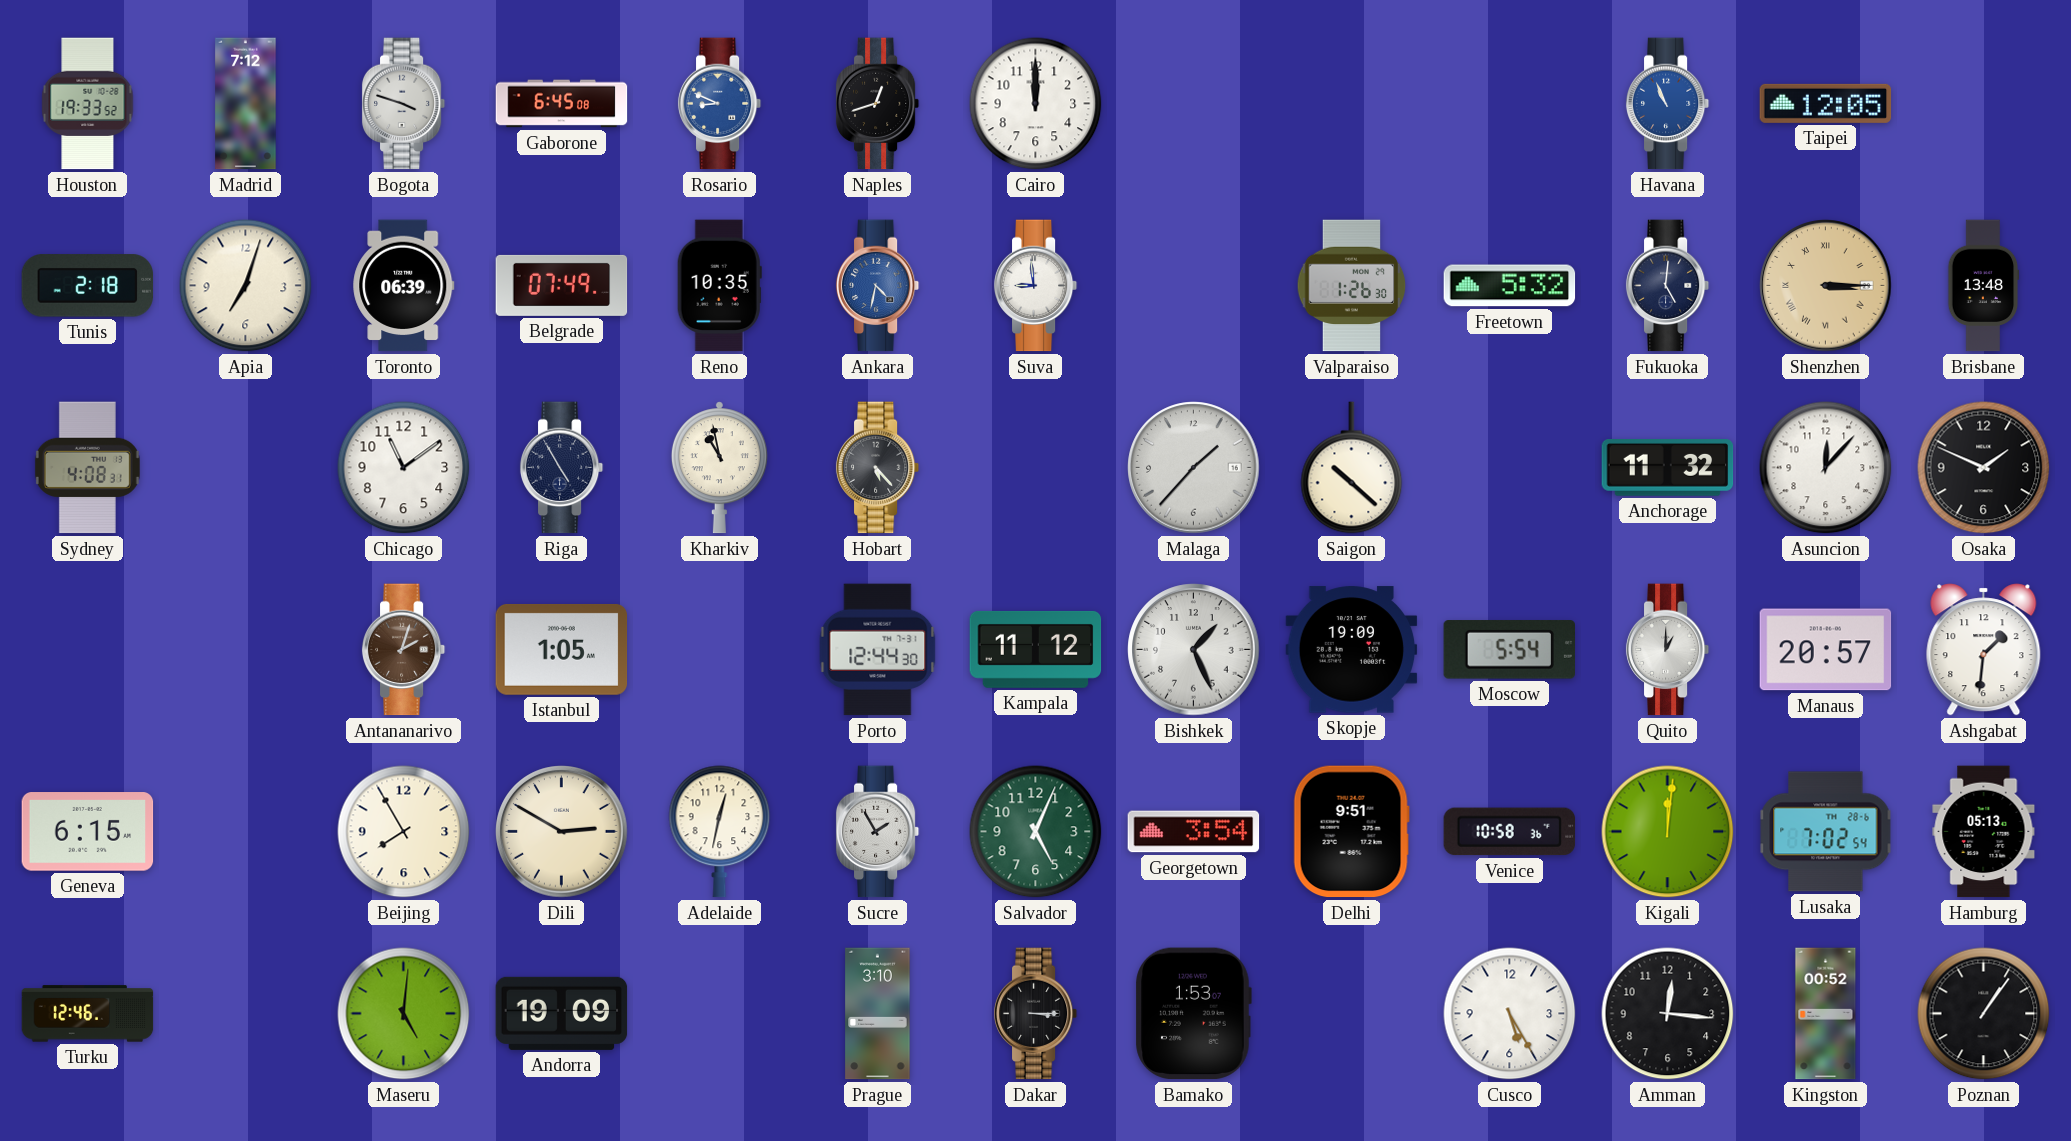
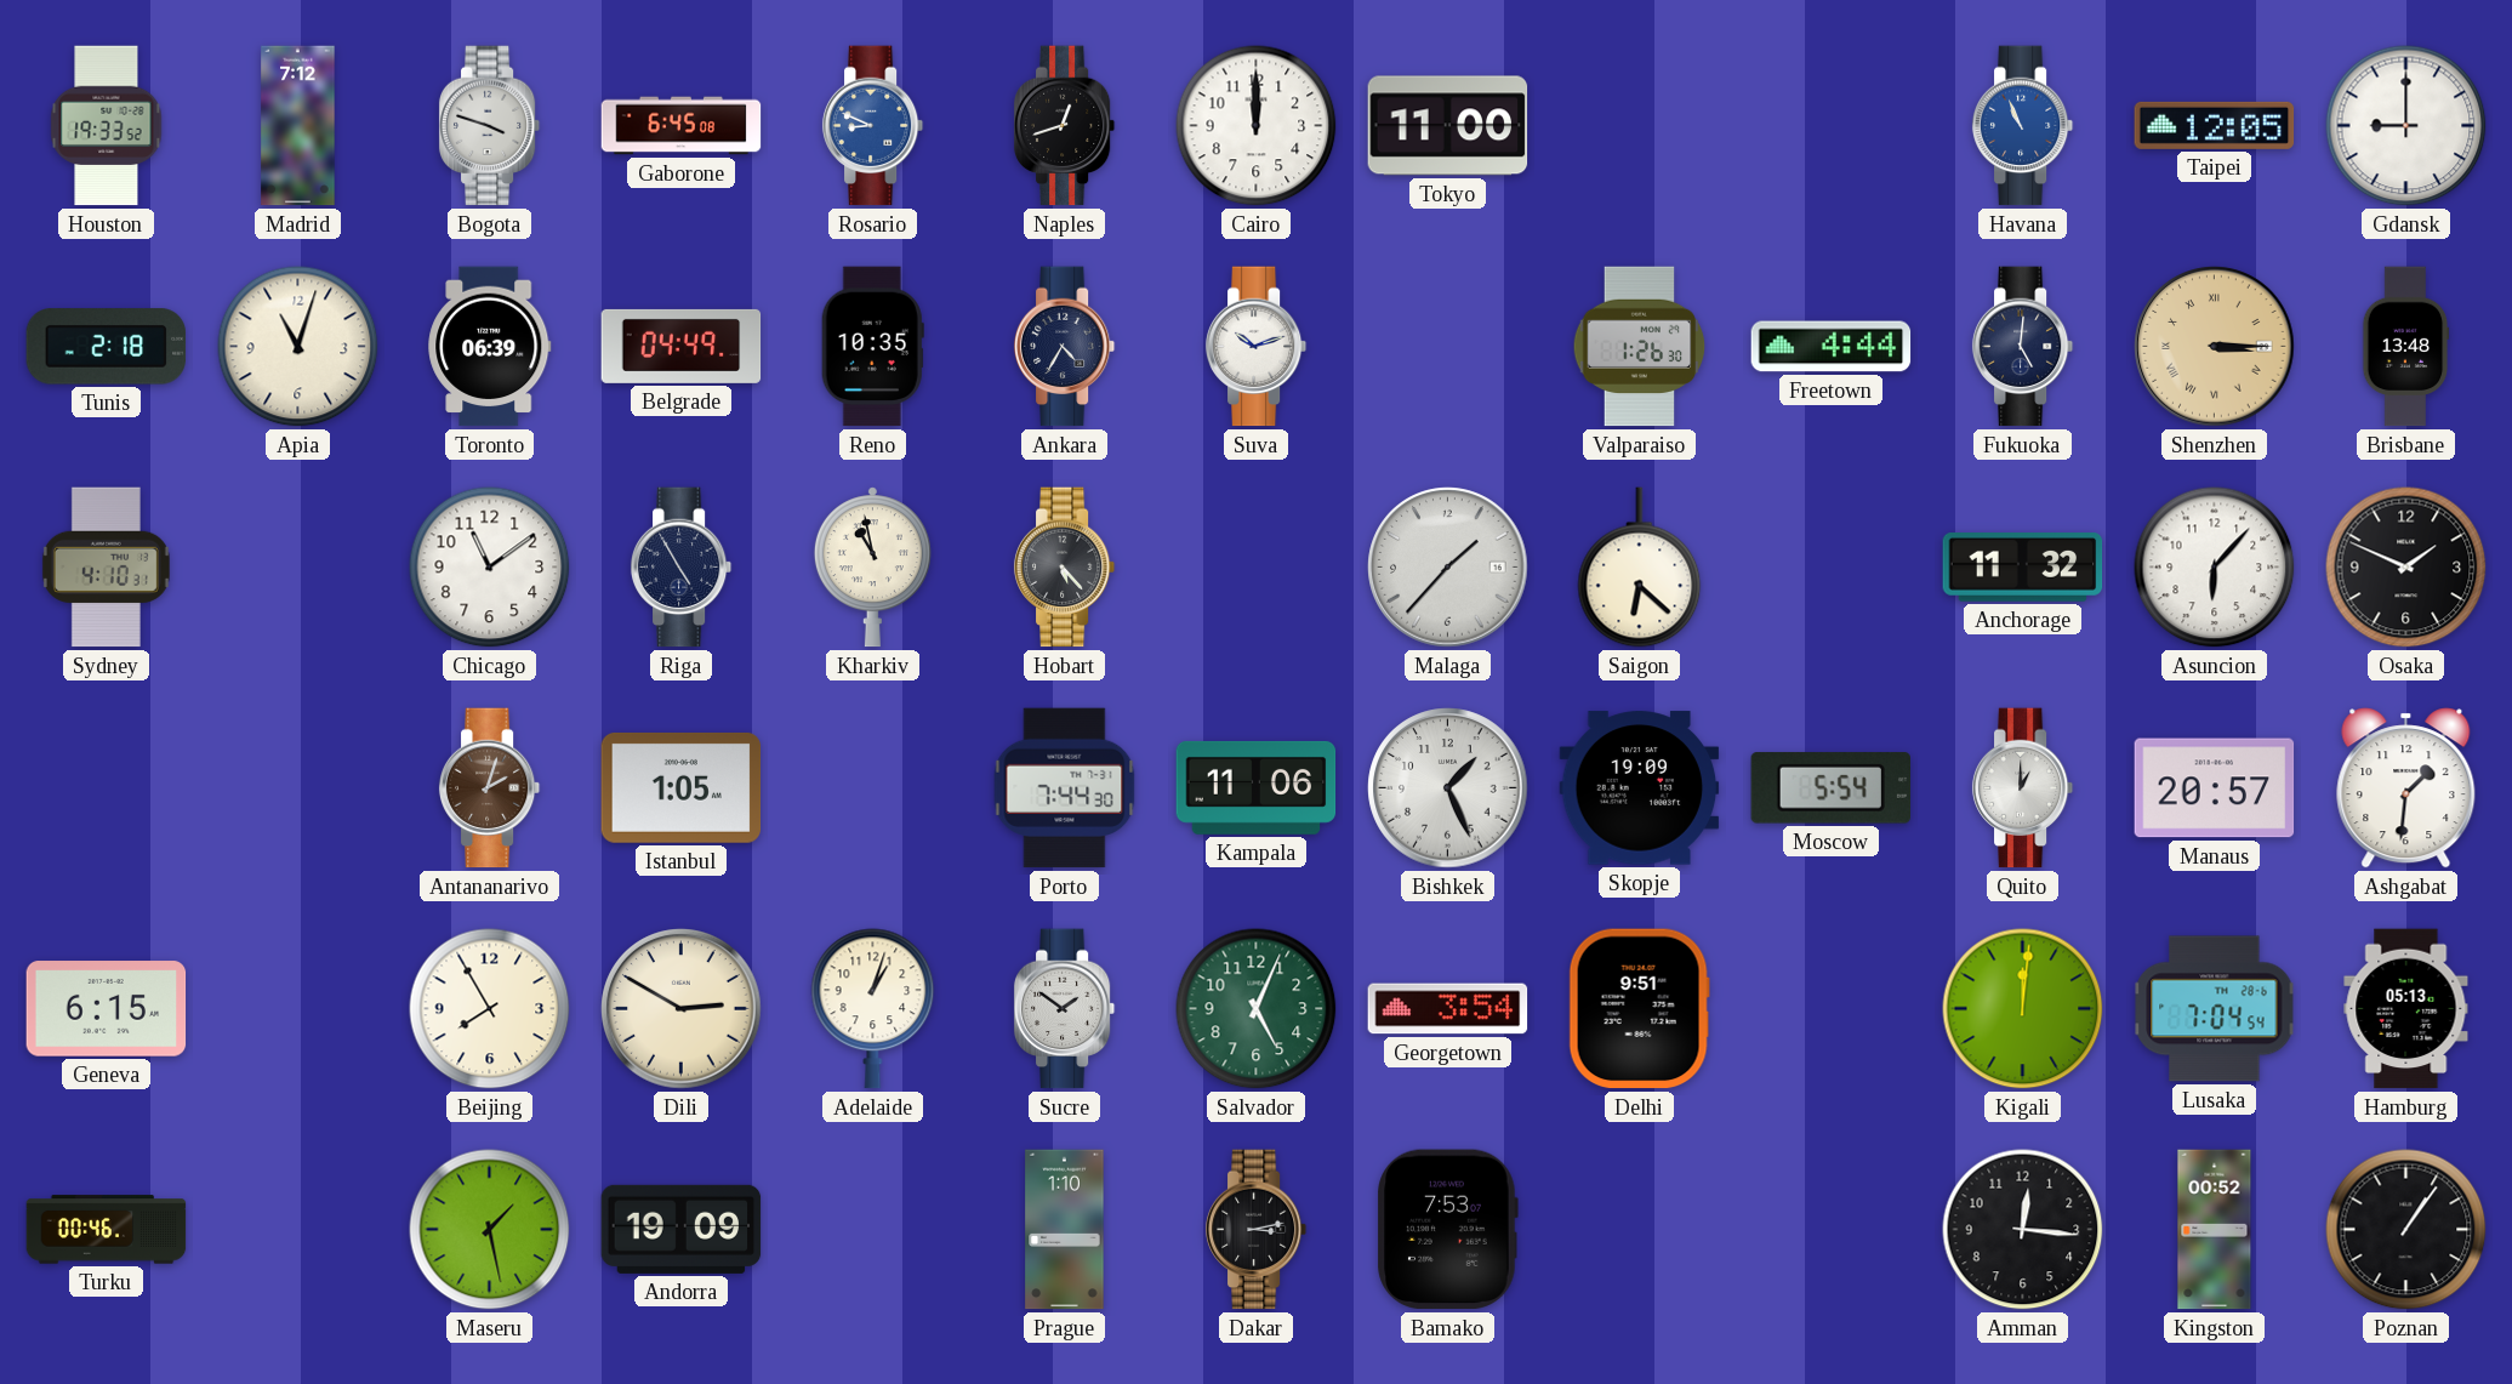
Tokyo: none -> 11:00
Gdansk: none -> 9:00
Apia: 7:03 -> 11:03
Belgrade: 07:49 -> 04:49
Ankara: 4:32 -> 4:35
Ankara dial: blue -> navy
Suva: 8:59 -> 10:12
Freetown: 5:32 -> 4:44
Sydney: 4:08 -> 4:10
Saigon: 10:22 -> 6:22
Asuncion: 12:07 -> 6:07
Porto: 12:44 -> 7:44
Kampala: 11:12 -> 11:06
Adelaide: 12:32 -> 1:03
Sucre: 1:55 -> 1:51
Venice: 10:58 -> none
Lusaka: 7:02 -> 7:04
Turku: 12:46 -> 00:46
Maseru: 5:01 -> 1:28
Prague: 3:10 -> 1:10
Dakar: 3:15 -> 3:13
Bamako: 1:53 -> 7:53
Cusco: 5:25 -> none
